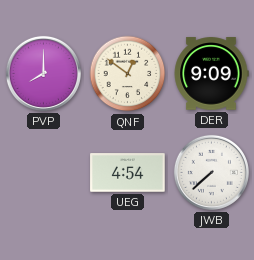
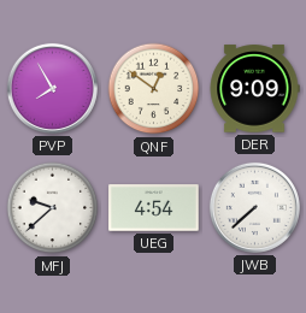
PVP: 8:00 -> 7:55
MFJ: none -> 9:38
